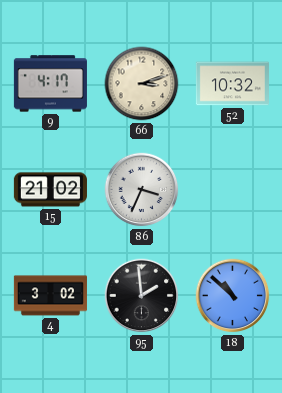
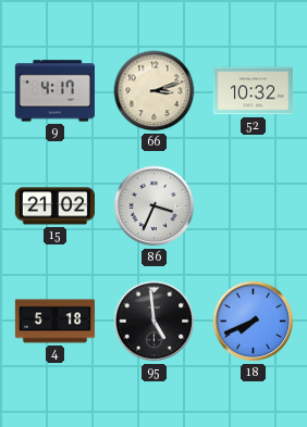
4: 3:02 -> 5:18
95: 1:59 -> 4:59
18: 10:52 -> 7:41
